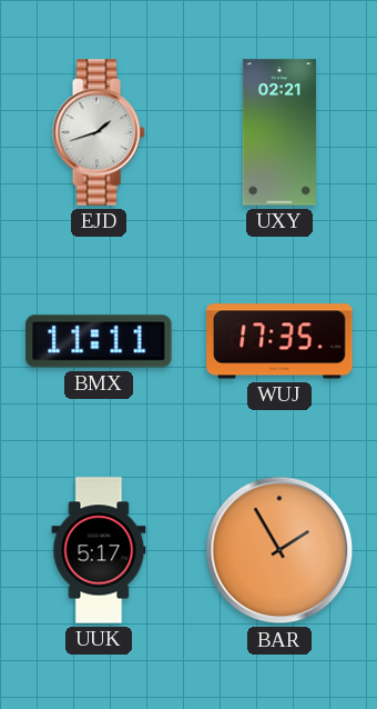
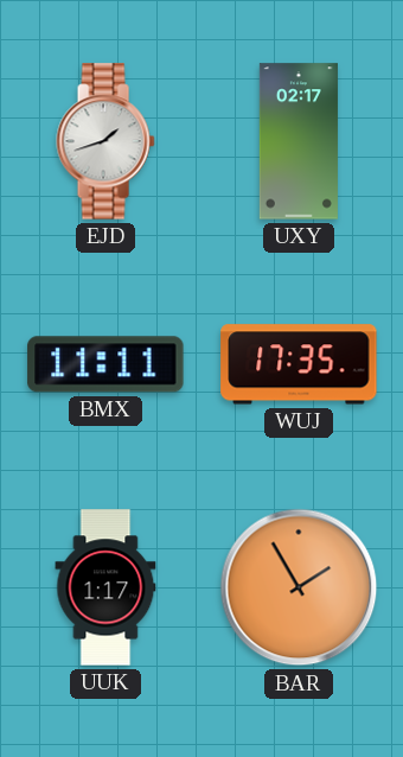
UXY: 02:21 -> 02:17
UUK: 5:17 -> 1:17
